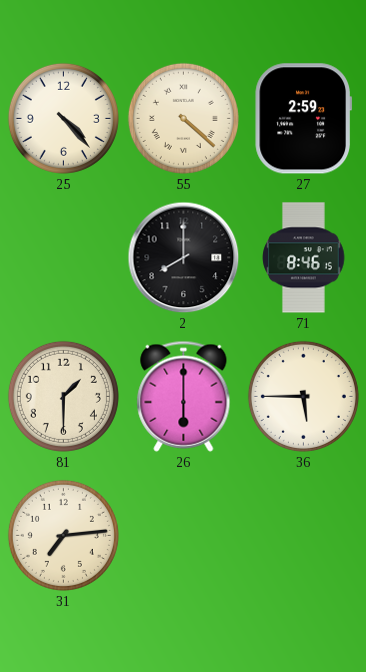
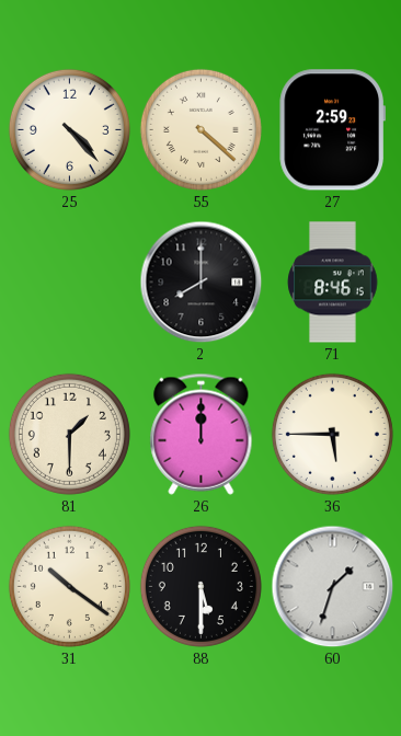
26: 6:00 -> 12:00
31: 7:14 -> 10:21
88: none -> 5:30
60: none -> 1:33
